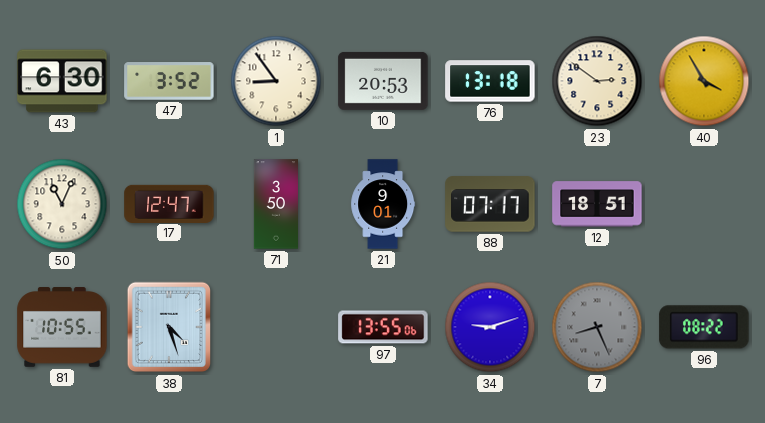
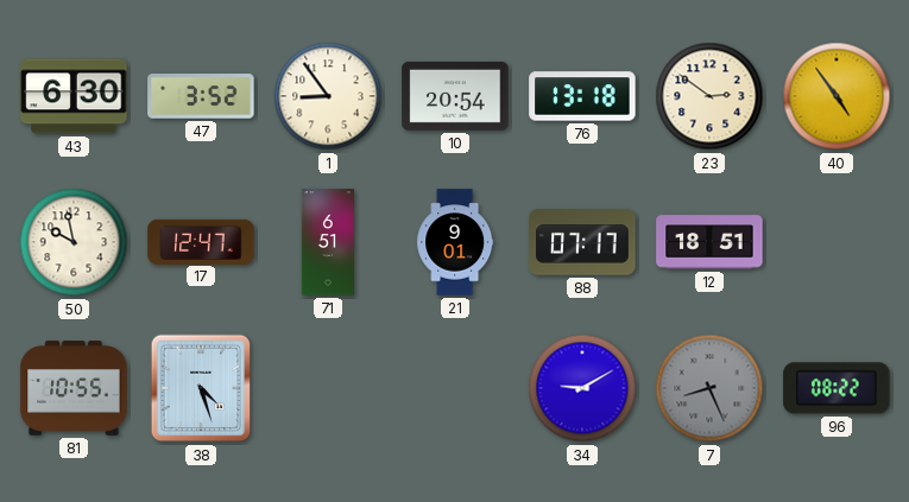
10: 20:53 -> 20:54
40: 3:55 -> 4:54
50: 11:04 -> 9:58
71: 3:50 -> 6:51
97: 13:55 -> none
34: 9:12 -> 9:10
